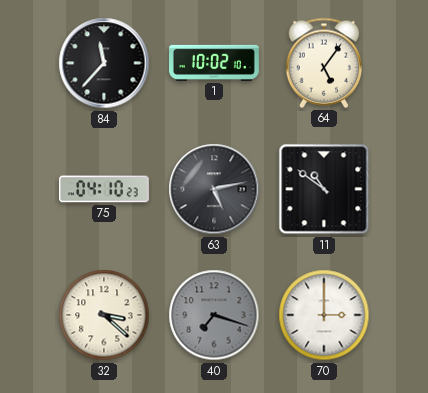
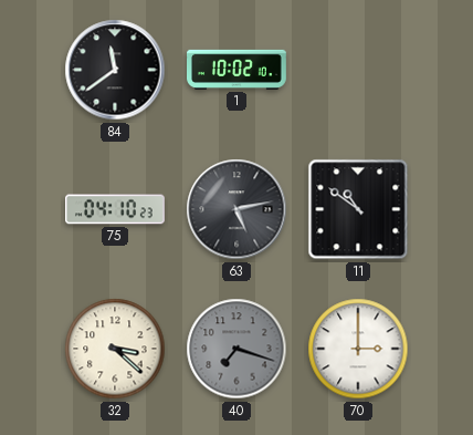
84: 11:37 -> 11:39
64: 5:06 -> none
